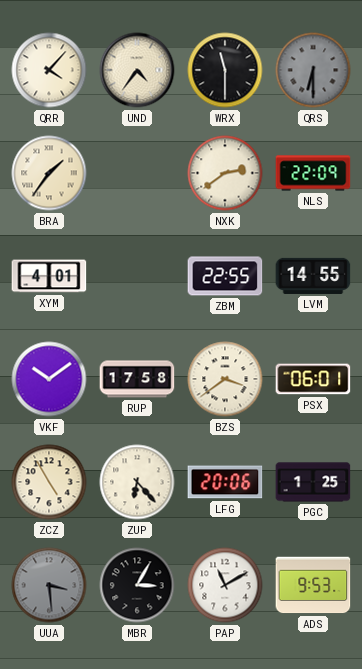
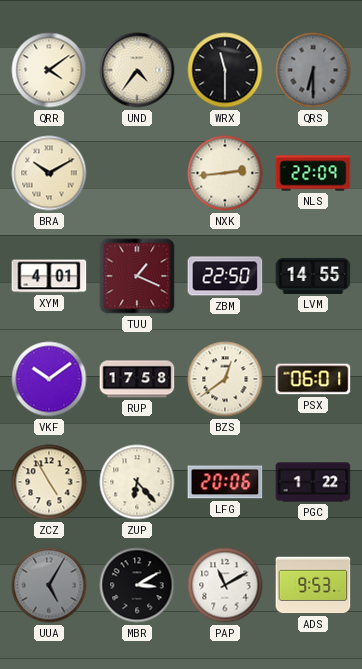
QRR: 4:07 -> 4:09
BRA: 1:36 -> 10:10
NXK: 2:39 -> 2:44
TUU: none -> 1:19
ZBM: 22:55 -> 22:50
BZS: 3:39 -> 12:39
PGC: 1:25 -> 1:22
UUA: 3:29 -> 5:05
MBR: 3:05 -> 3:10
